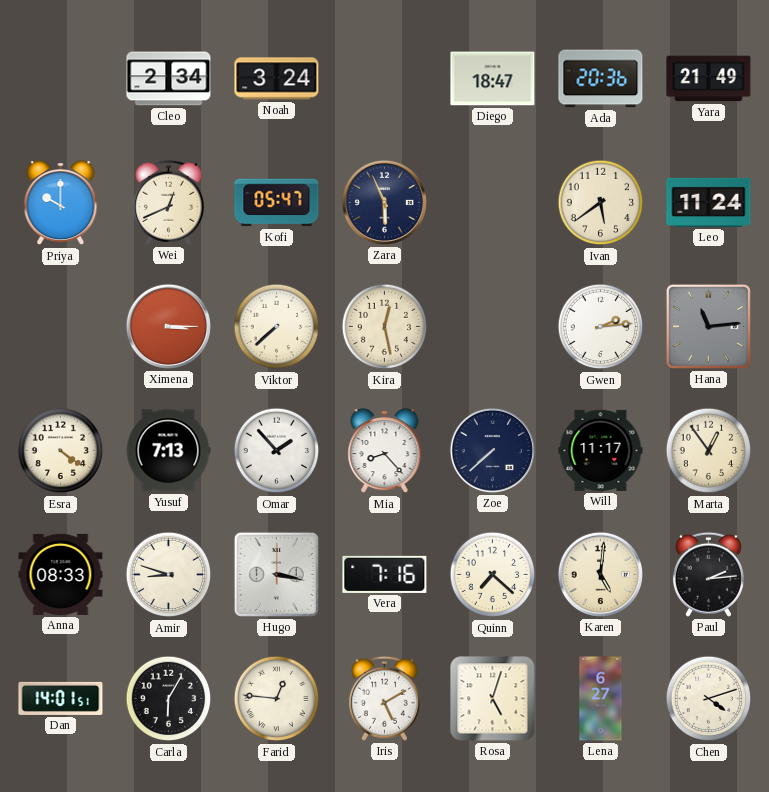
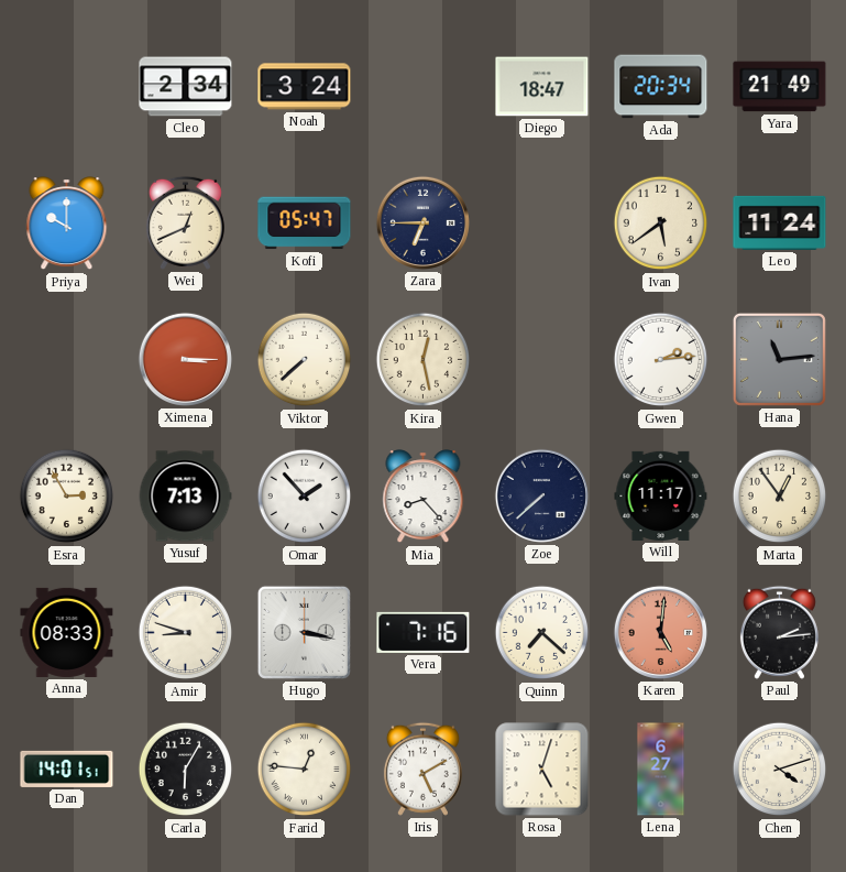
Ada: 20:36 -> 20:34
Zara: 5:56 -> 6:45
Esra: 4:21 -> 2:55
Karen dial: cream -> salmon
